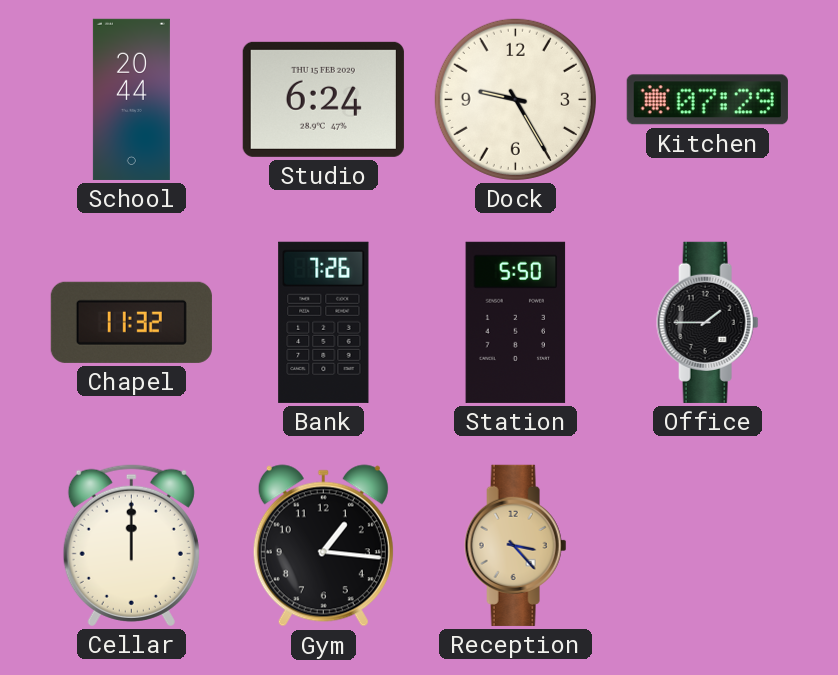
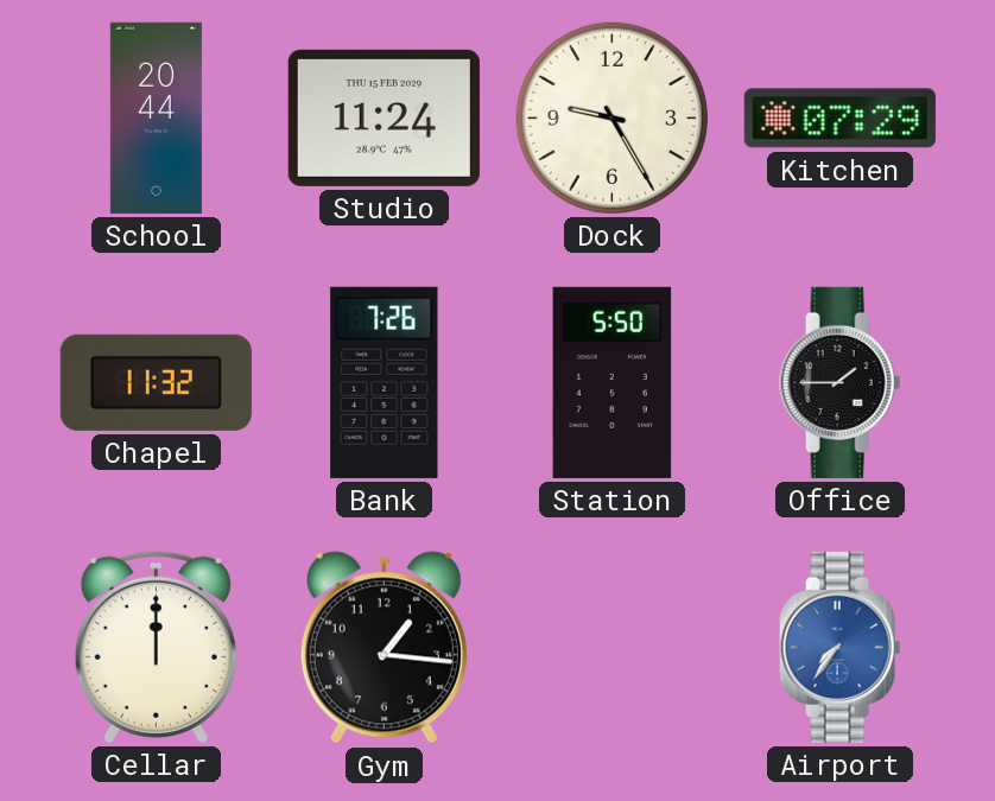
Studio: 6:24 -> 11:24
Reception: 3:23 -> none
Airport: none -> 7:36
